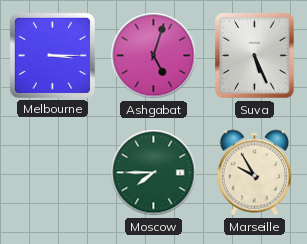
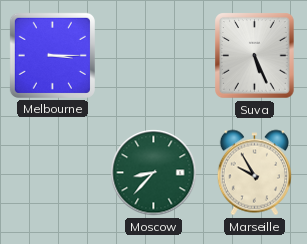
Ashgabat: 5:03 -> none
Moscow: 7:45 -> 8:37
